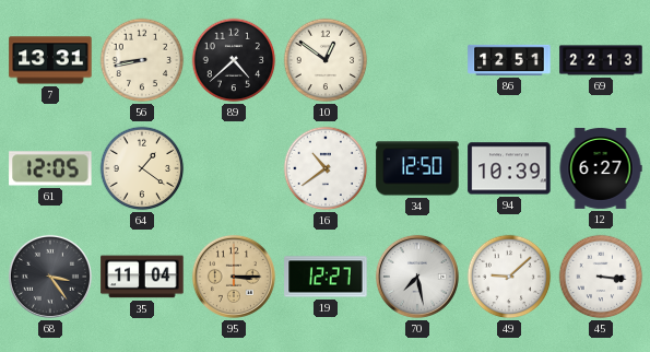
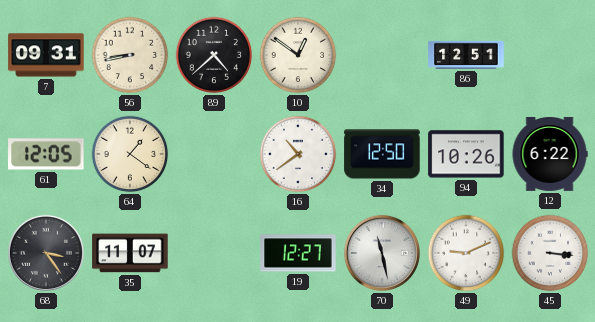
7: 13:31 -> 09:31
69: 22:13 -> none
94: 10:39 -> 10:26
12: 6:27 -> 6:22
35: 11:04 -> 11:07
95: 3:15 -> none
70: 7:28 -> 11:28
49: 9:08 -> 9:11
